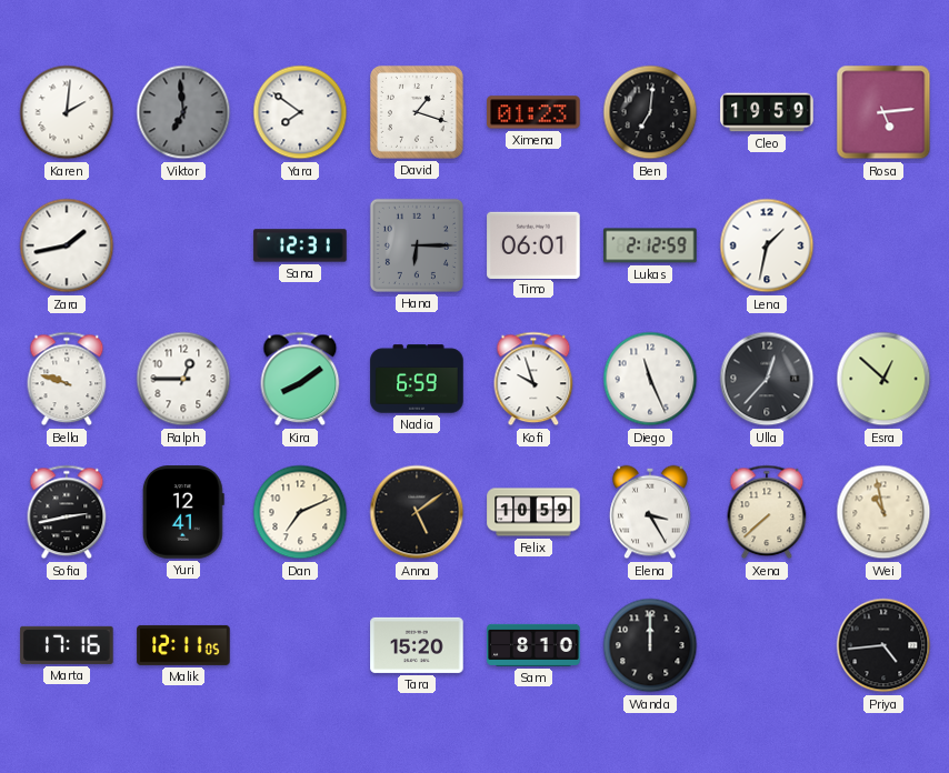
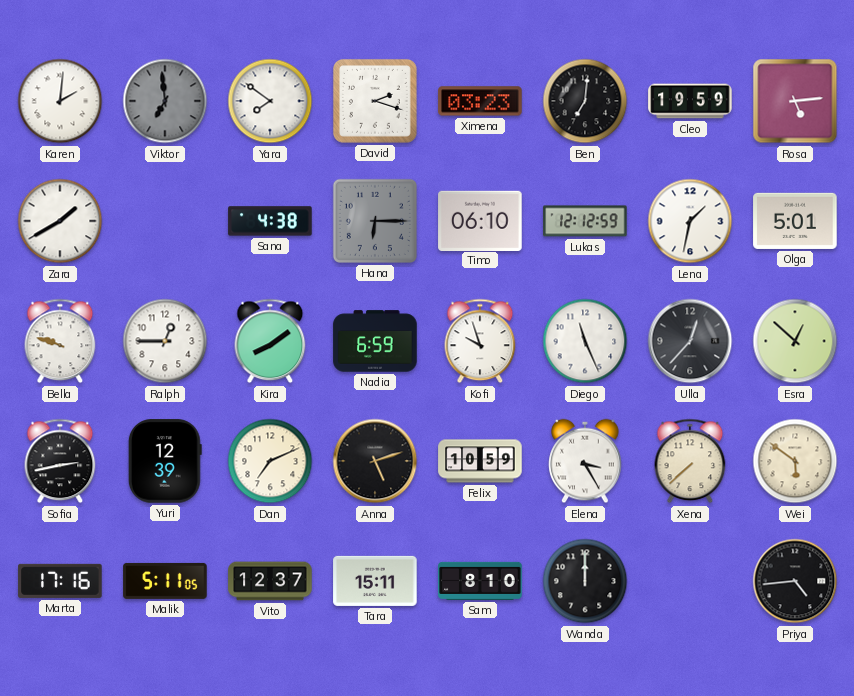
David: 1:18 -> 2:18
Ximena: 01:23 -> 03:23
Zara: 1:43 -> 1:40
Sana: 12:31 -> 4:38
Timo: 06:01 -> 06:10
Lukas: 2:12 -> 12:12
Olga: none -> 5:01
Yuri: 12:41 -> 12:39
Anna: 5:09 -> 5:12
Wei: 10:58 -> 5:51
Malik: 12:11 -> 5:11
Vito: none -> 12:37
Tara: 15:20 -> 15:11
